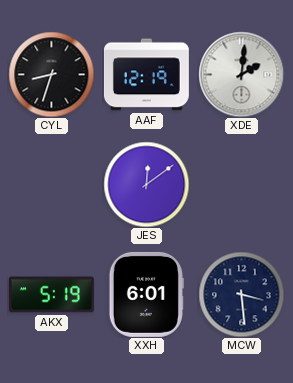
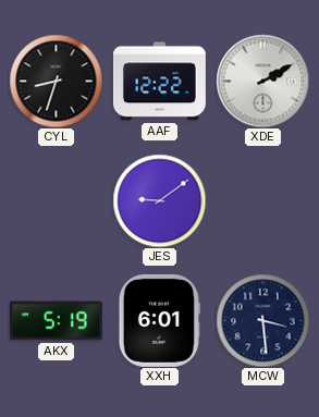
AAF: 12:19 -> 12:22
XDE: 2:01 -> 2:10
JES: 12:09 -> 9:09
